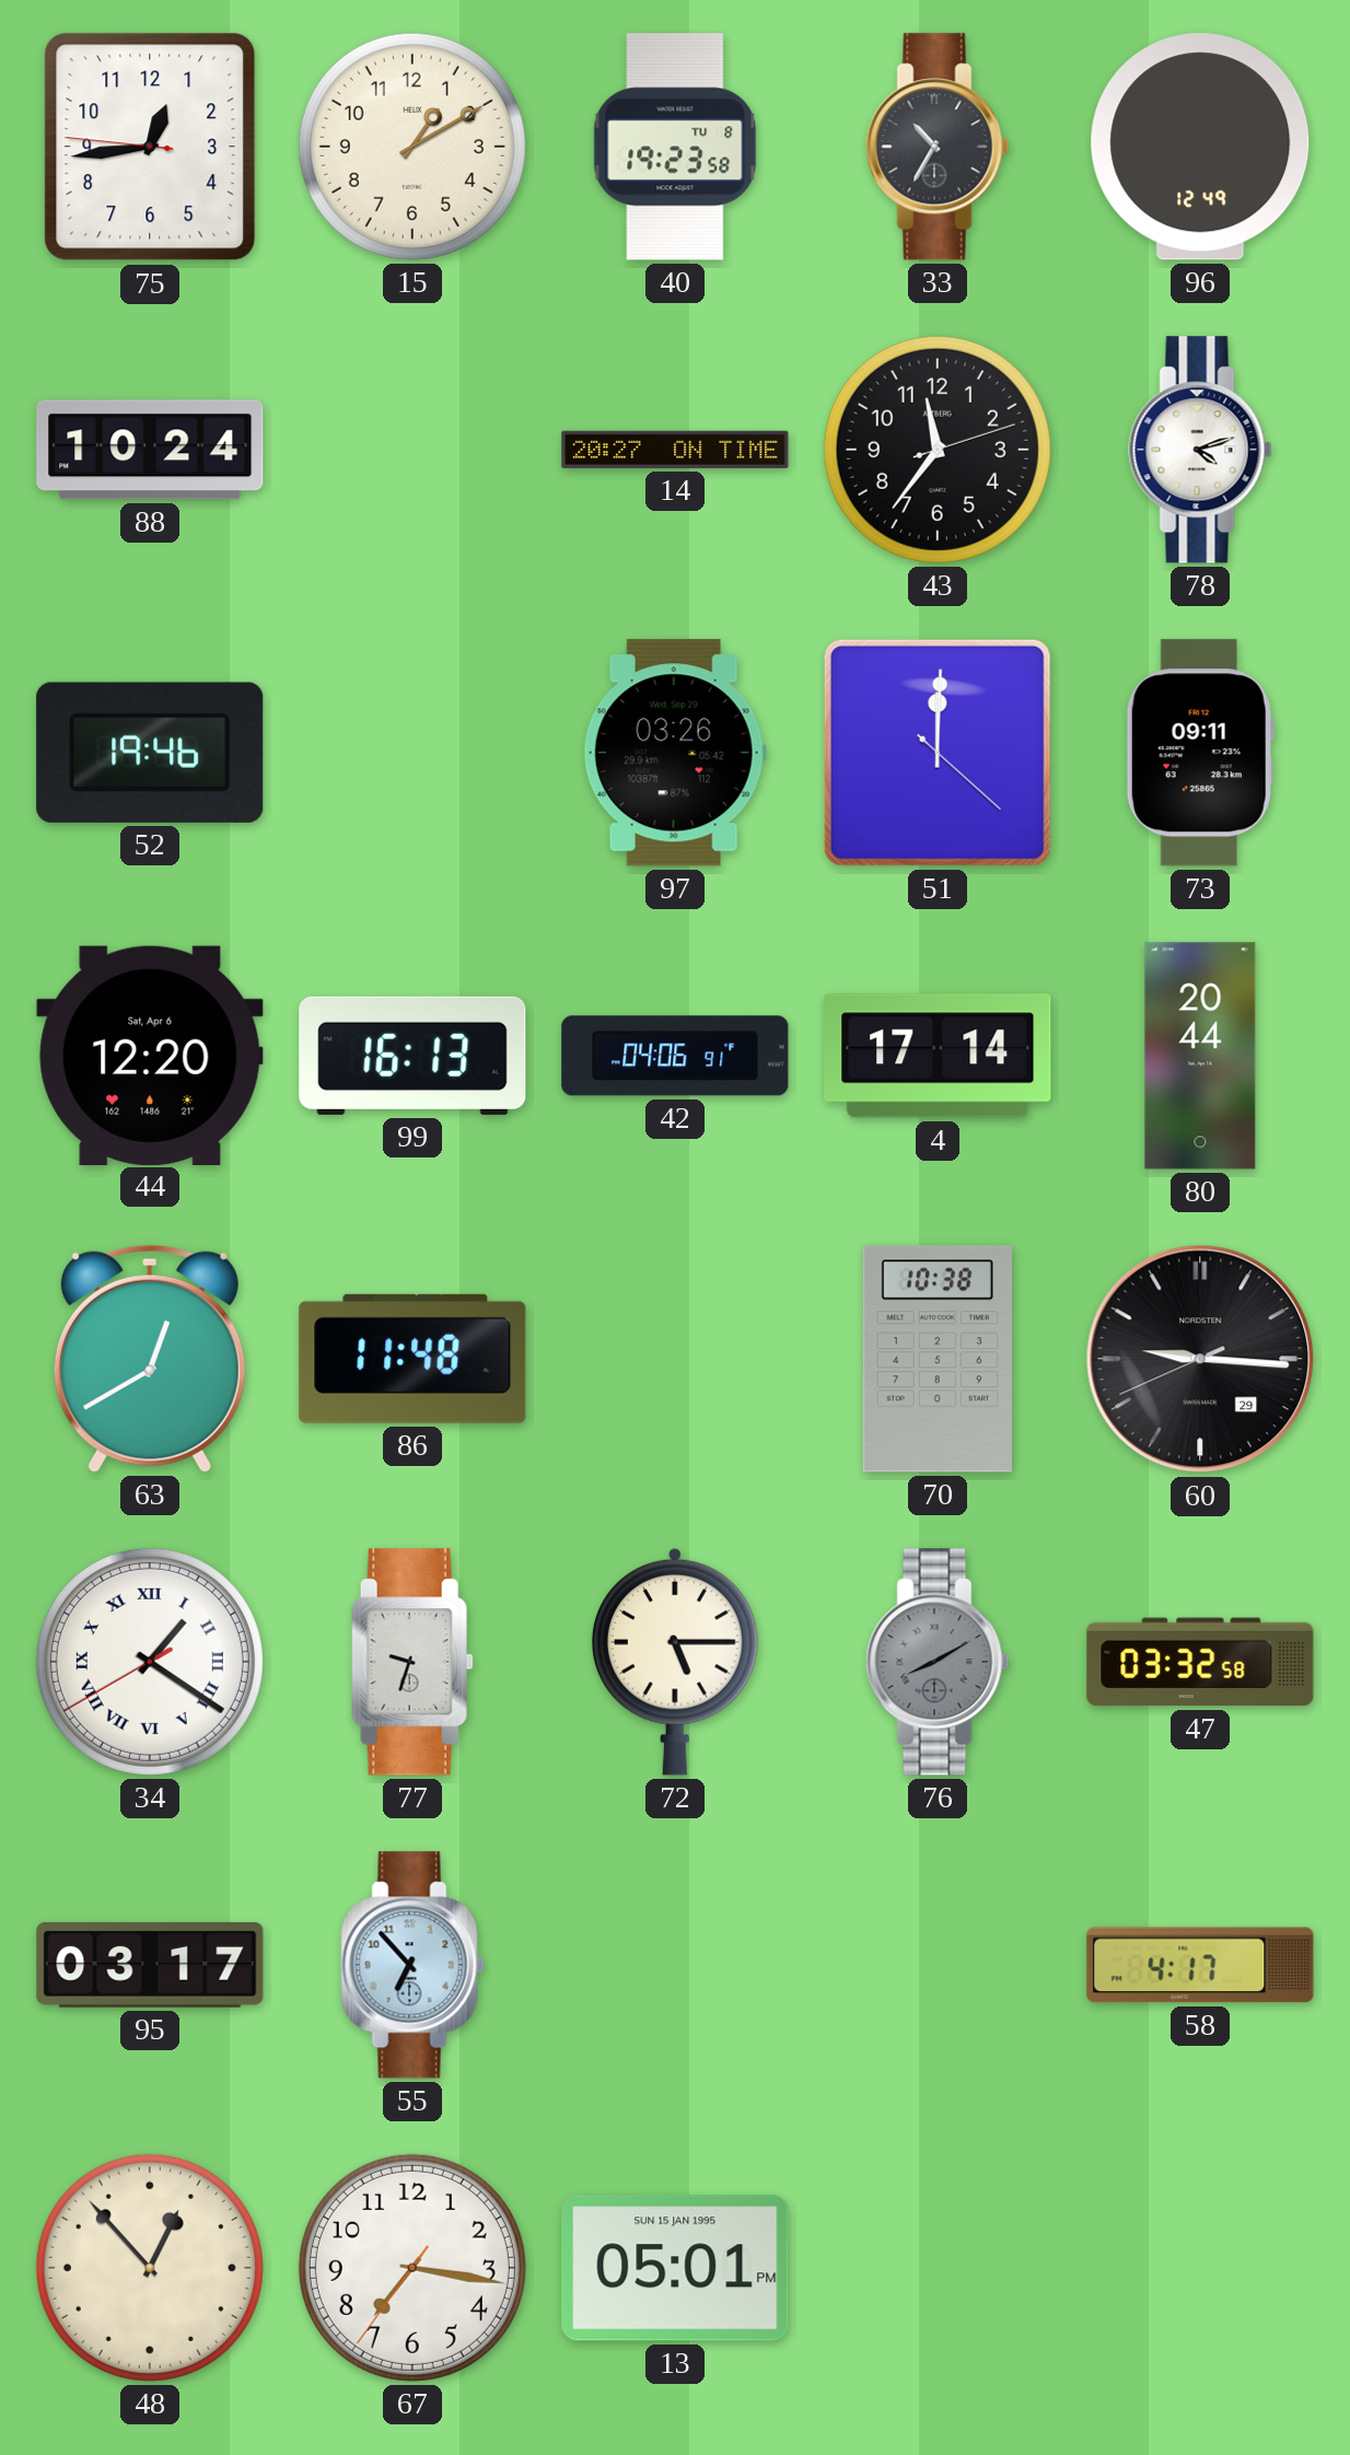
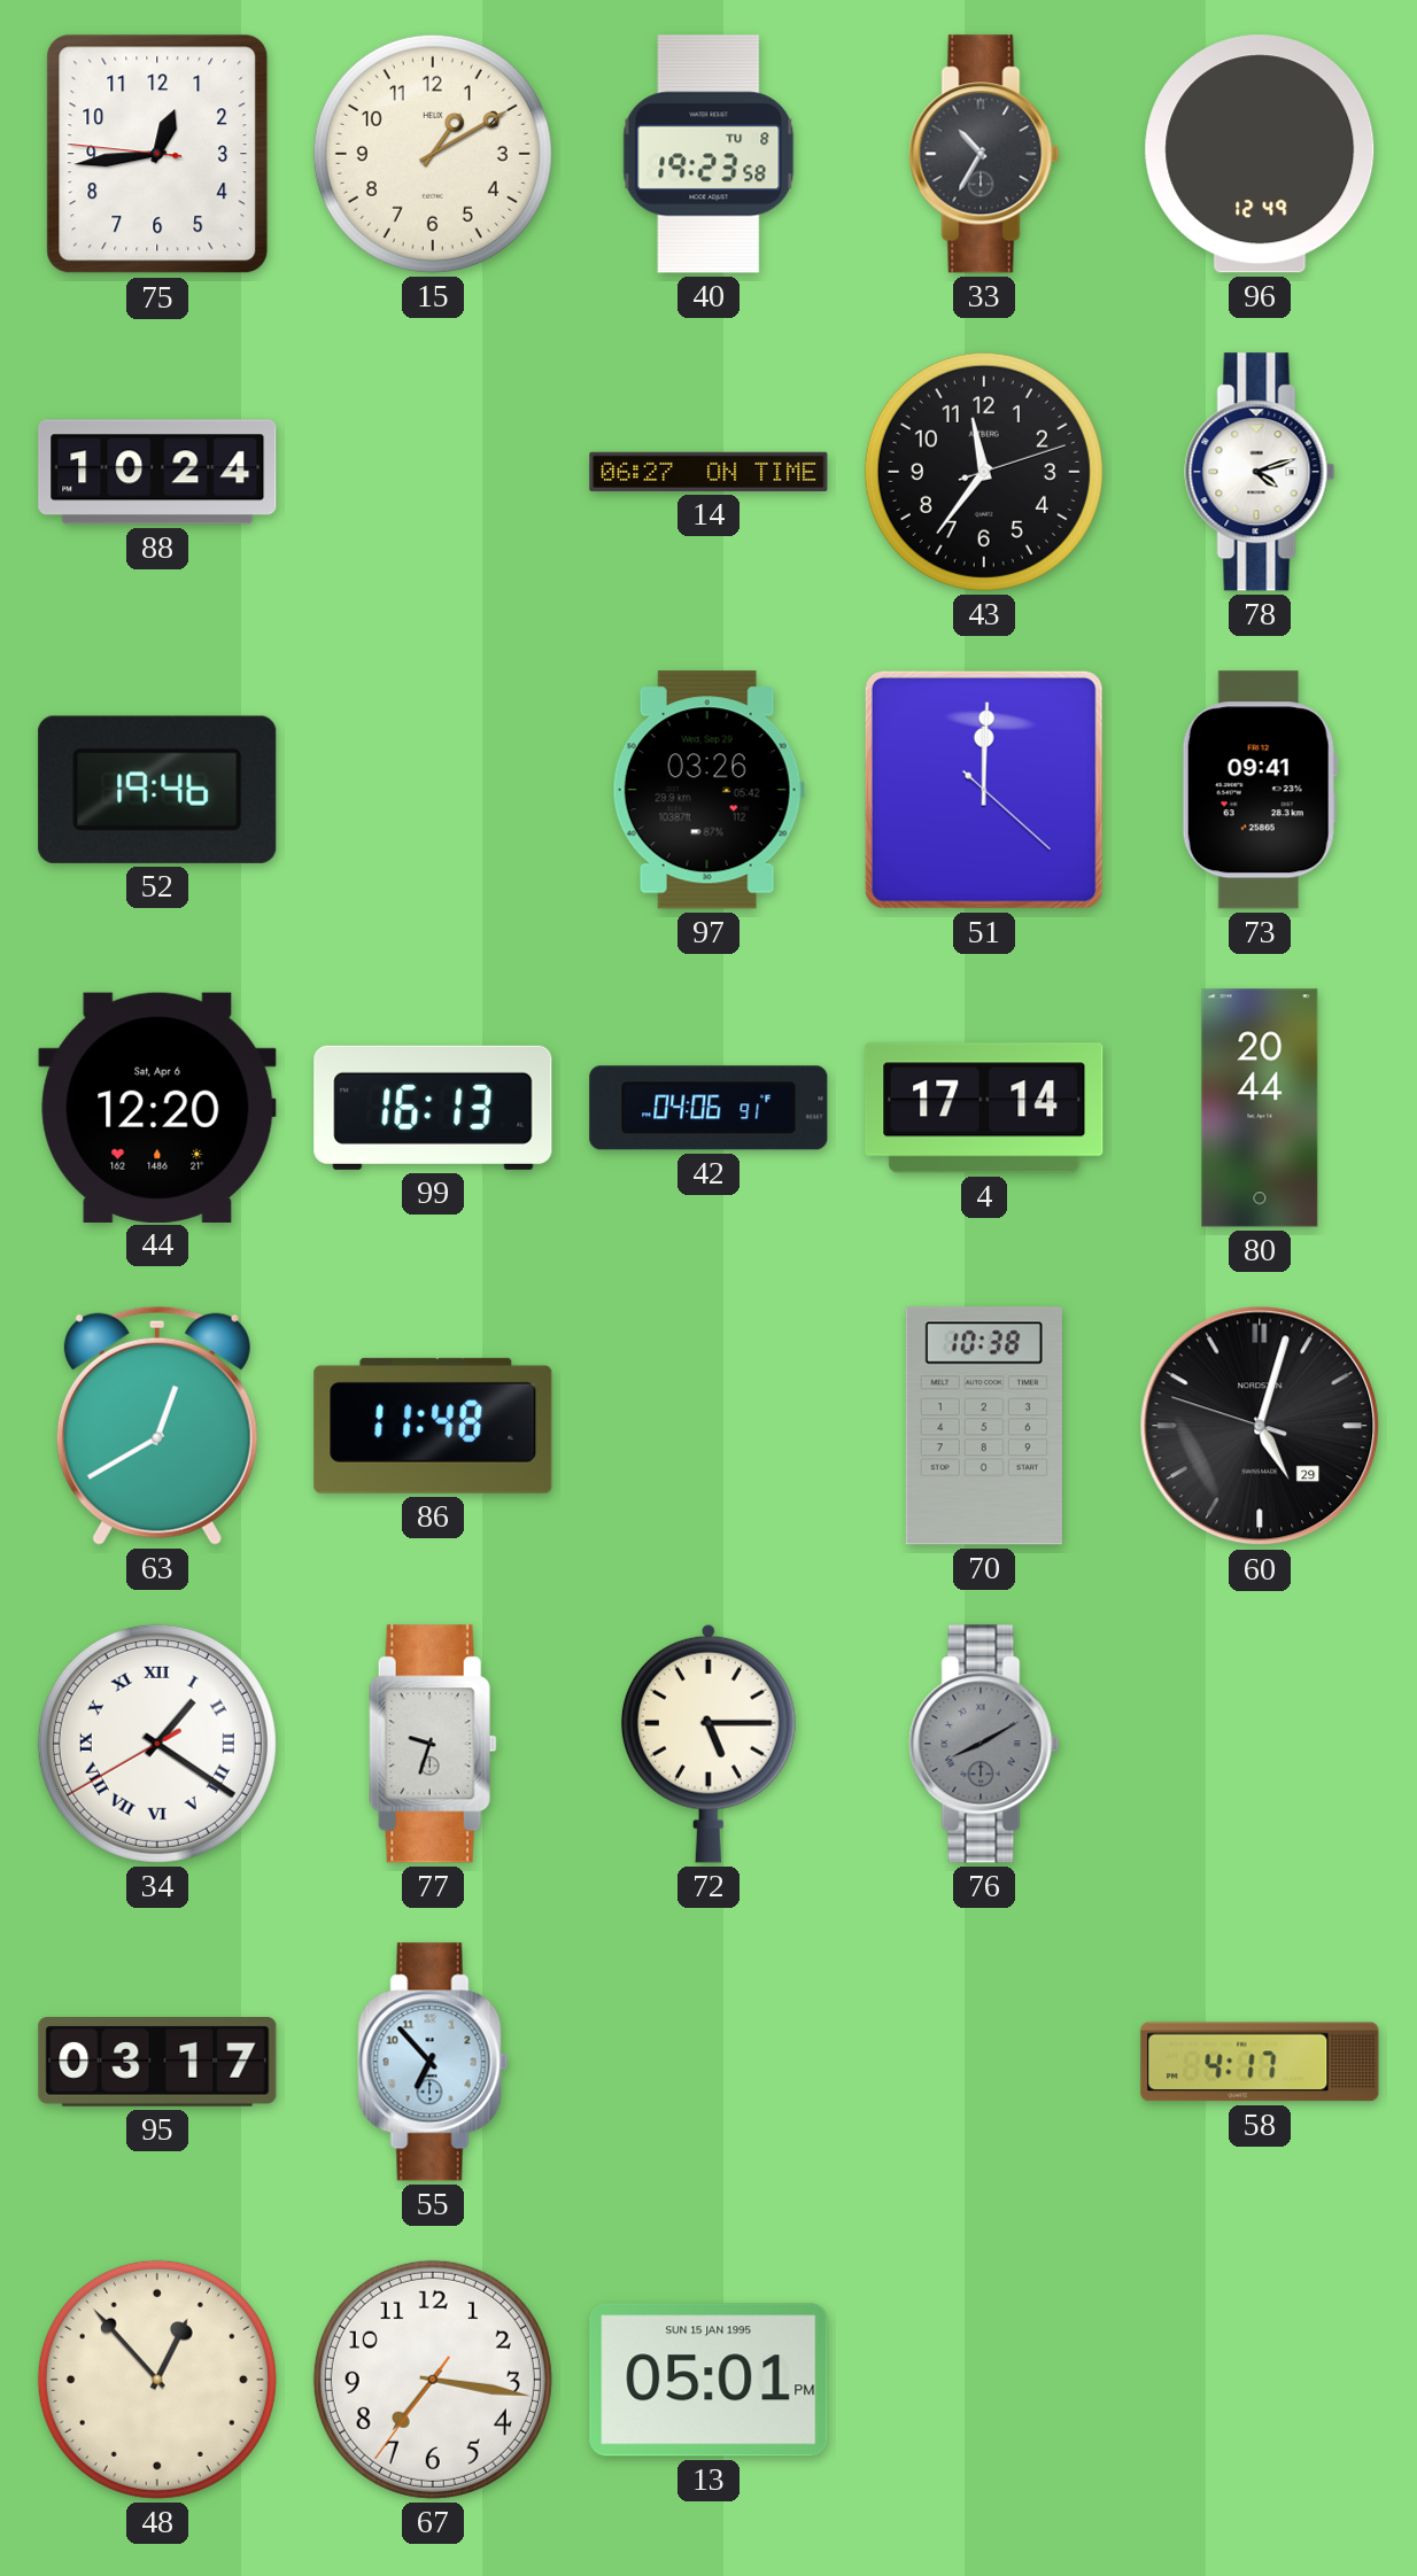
14: 20:27 -> 06:27
73: 09:11 -> 09:41
60: 9:15 -> 5:02
47: 03:32 -> none
